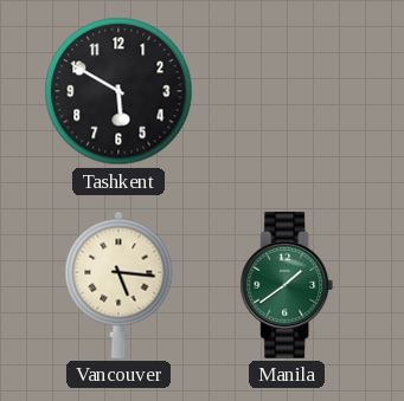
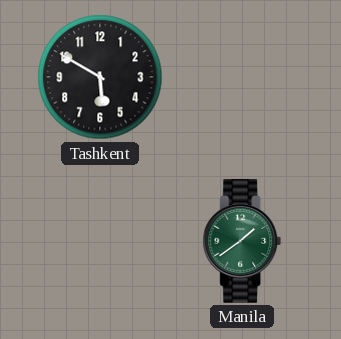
Vancouver: 5:16 -> none
